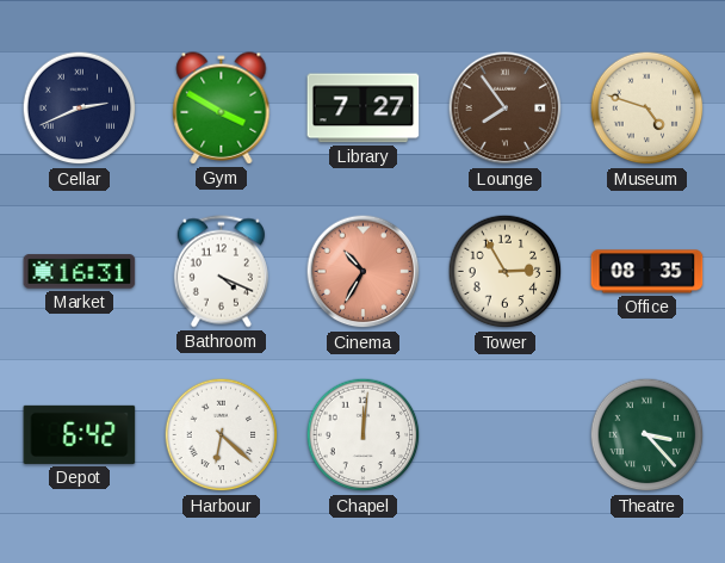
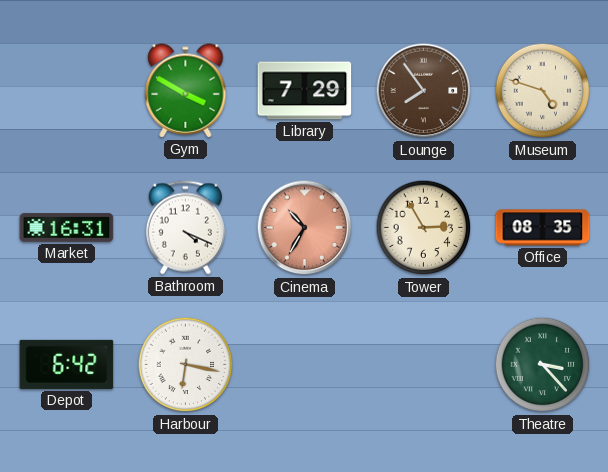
Cellar: 2:41 -> none
Library: 7:27 -> 7:29
Harbour: 6:22 -> 6:17
Chapel: 12:01 -> none
